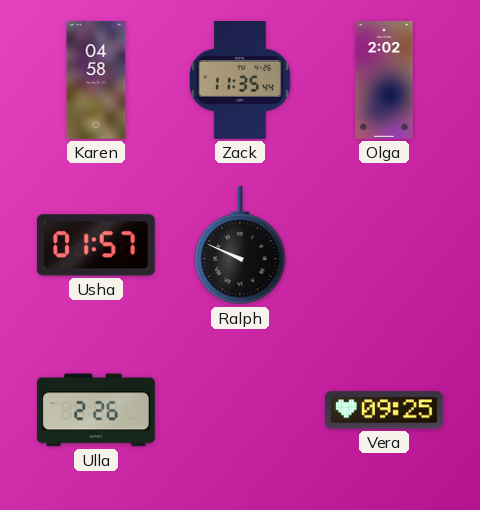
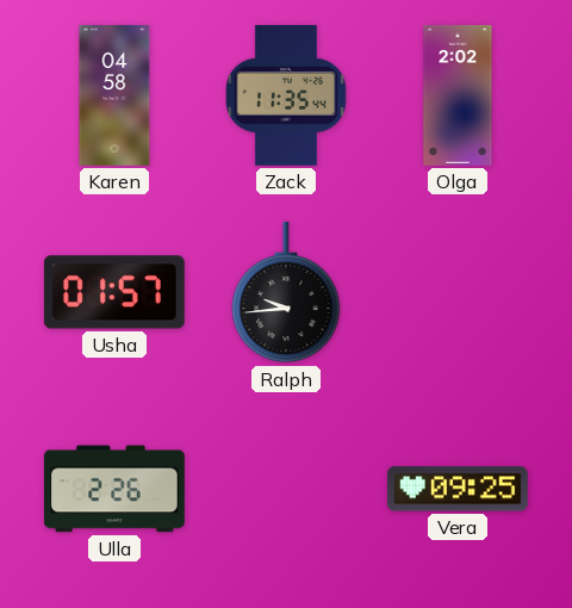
Ralph: 9:49 -> 9:44
